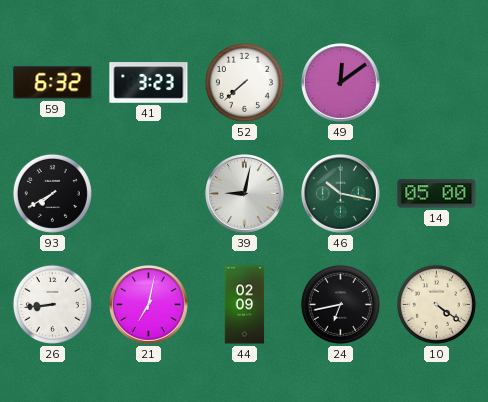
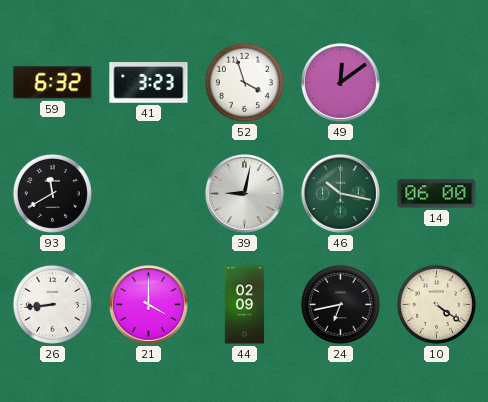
52: 7:38 -> 3:57
93: 7:40 -> 11:40
14: 05:00 -> 06:00
21: 7:02 -> 4:00
